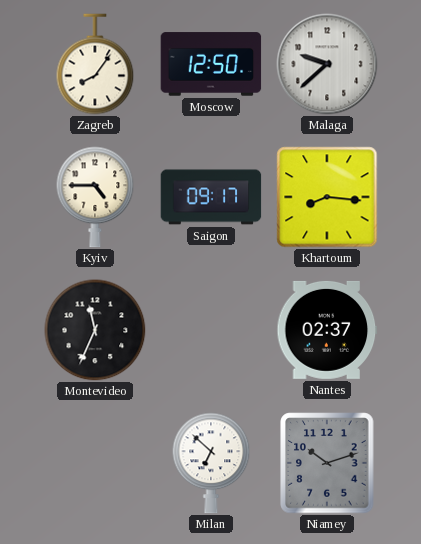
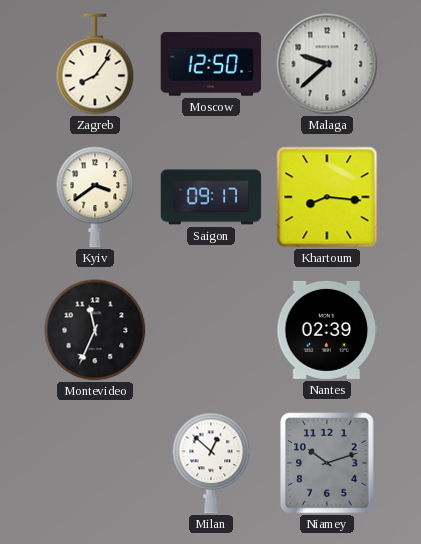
Kyiv: 4:45 -> 3:39
Nantes: 02:37 -> 02:39
Milan: 6:52 -> 12:52
